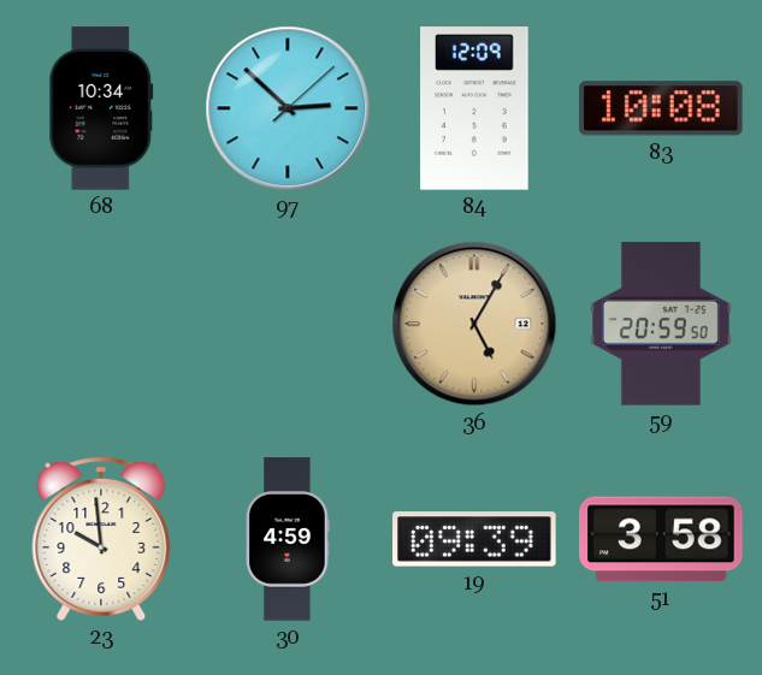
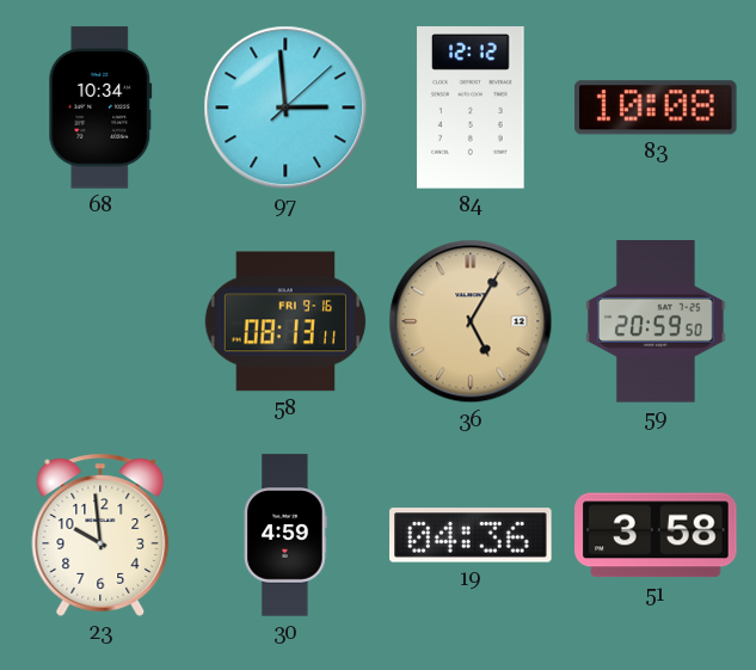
97: 2:52 -> 2:59
84: 12:09 -> 12:12
58: none -> 08:13
19: 09:39 -> 04:36
